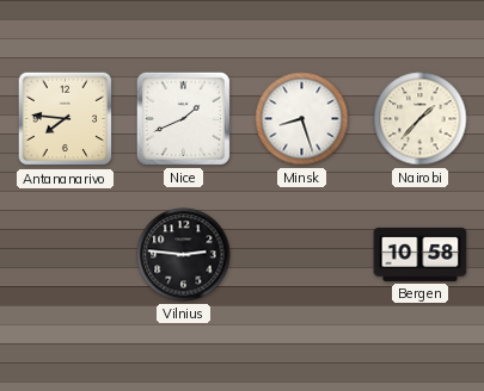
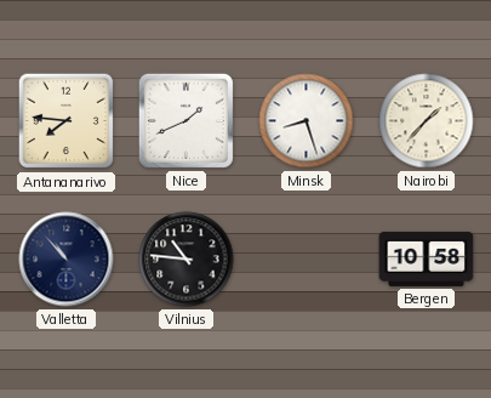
Valletta: none -> 10:53
Vilnius: 2:46 -> 10:46
